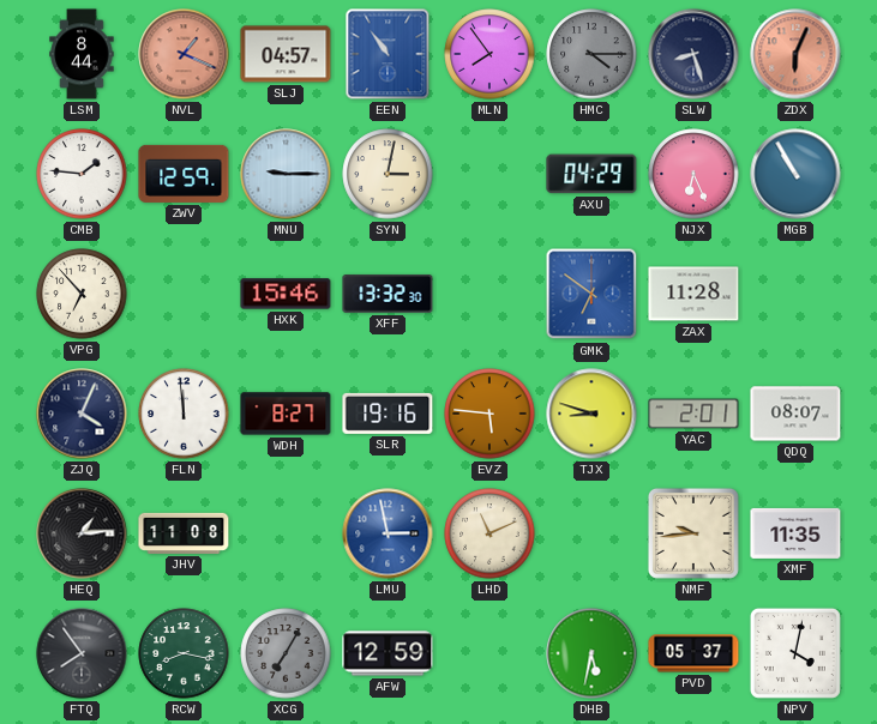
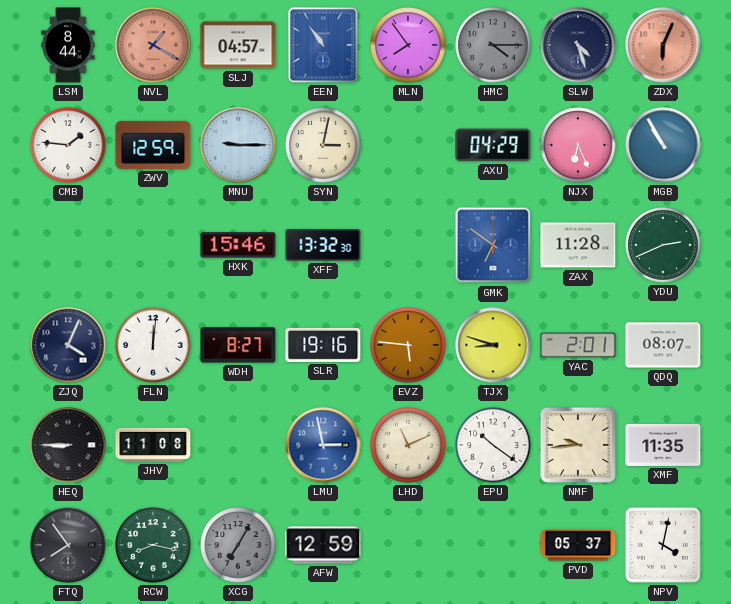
NVL: 1:19 -> 1:20
SLW: 8:27 -> 4:27
VPG: 6:53 -> none
YDU: none -> 2:41
FLN: 11:59 -> 12:01
HEQ: 1:14 -> 8:45
EPU: none -> 10:21
DHB: 5:32 -> none
